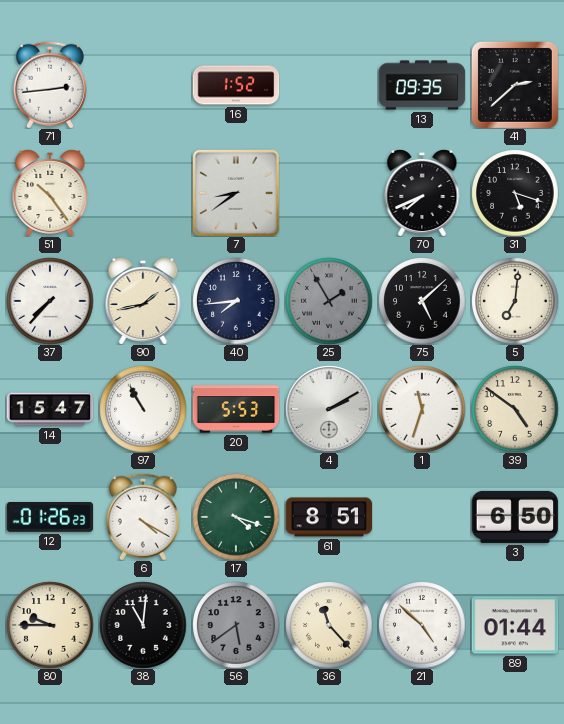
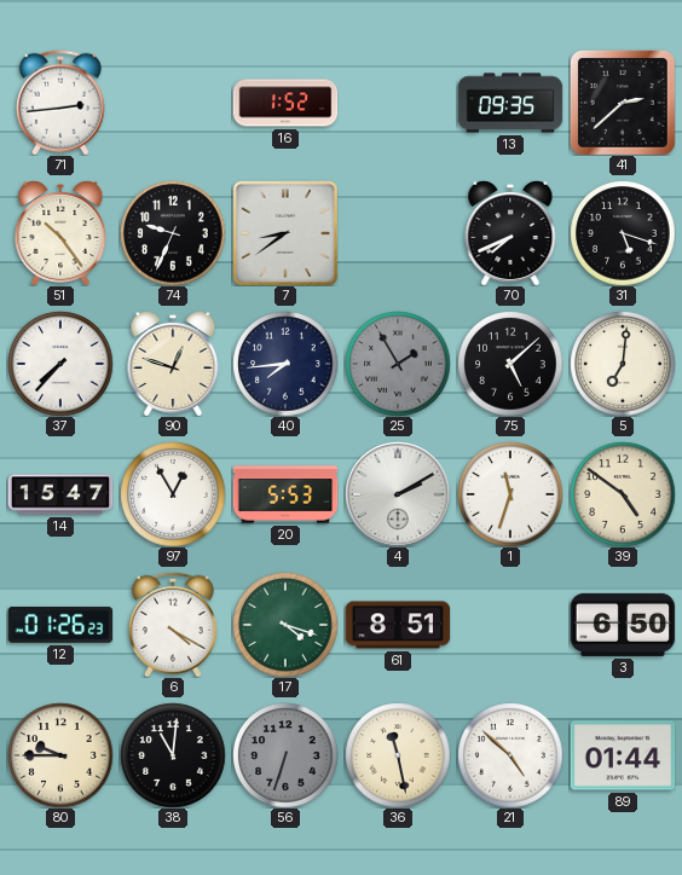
74: none -> 9:34
90: 1:43 -> 12:48
97: 10:55 -> 12:55
56: 5:39 -> 6:33
36: 11:23 -> 11:28
